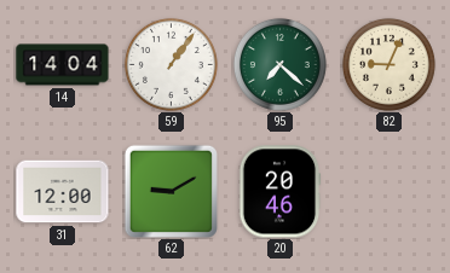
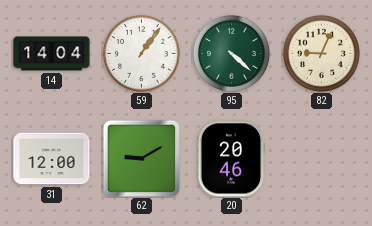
95: 7:22 -> 4:22
